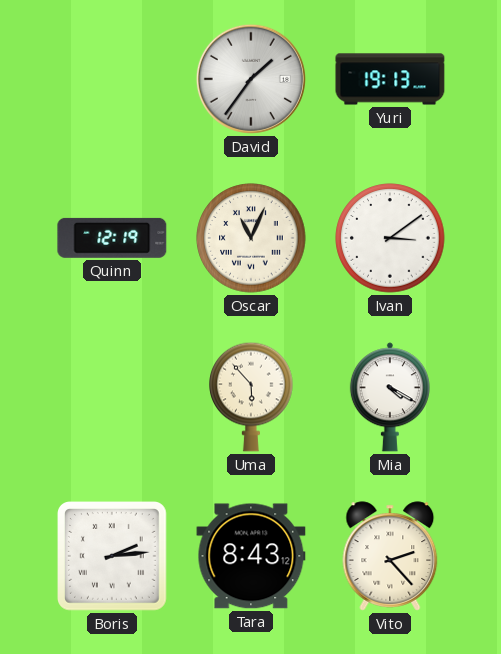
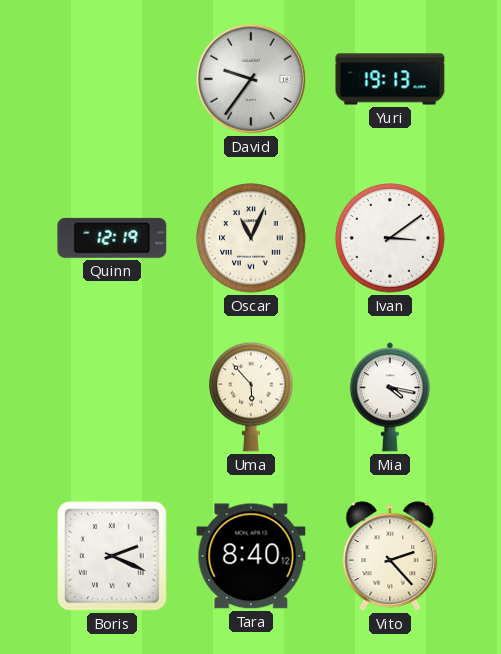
David: 1:36 -> 9:36
Mia: 4:20 -> 4:17
Boris: 2:14 -> 2:19
Tara: 8:43 -> 8:40
